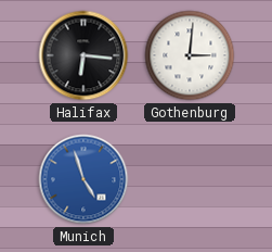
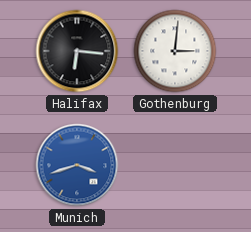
Munich: 4:57 -> 3:42
